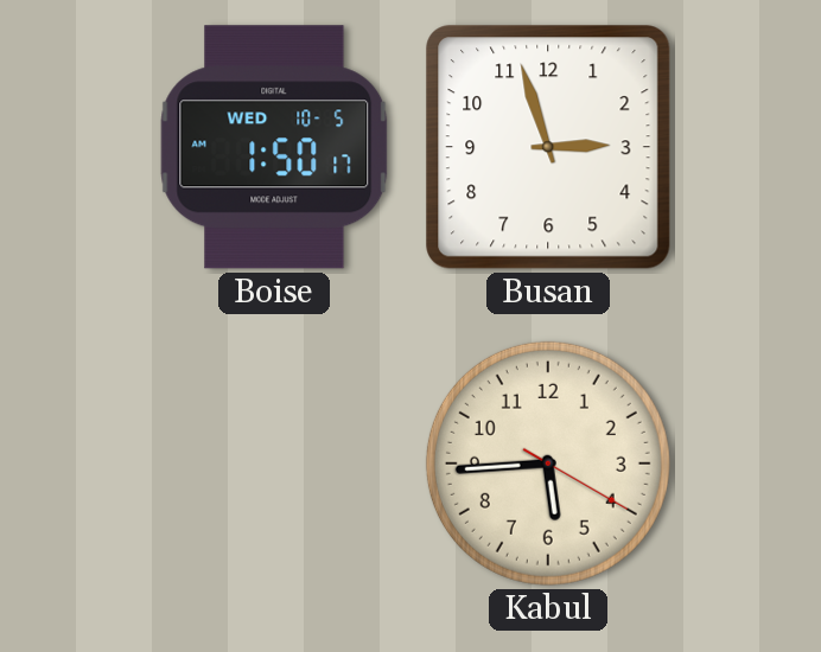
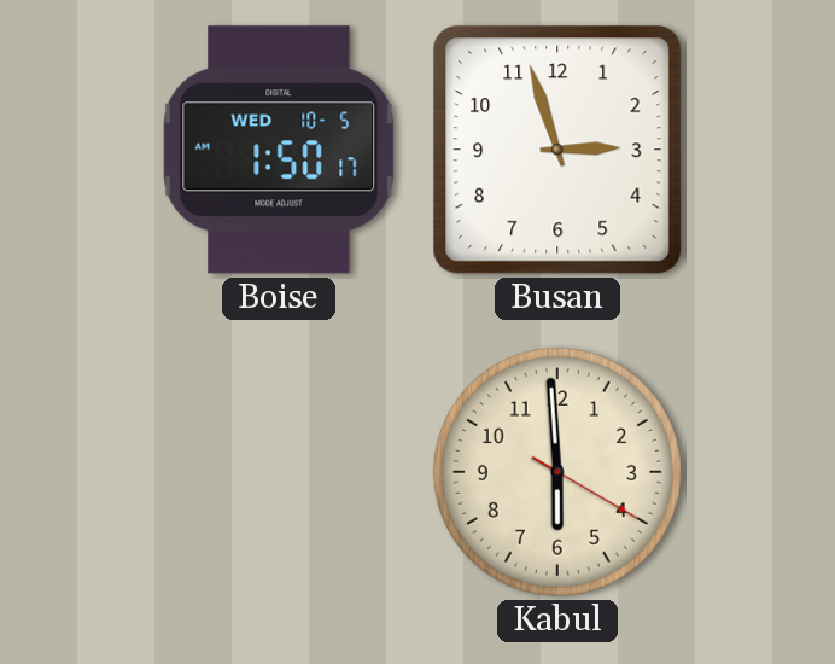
Kabul: 5:44 -> 5:59
